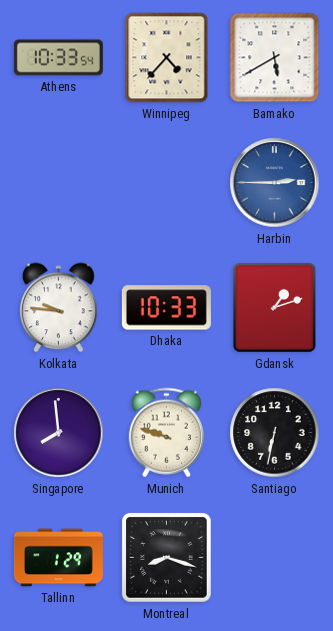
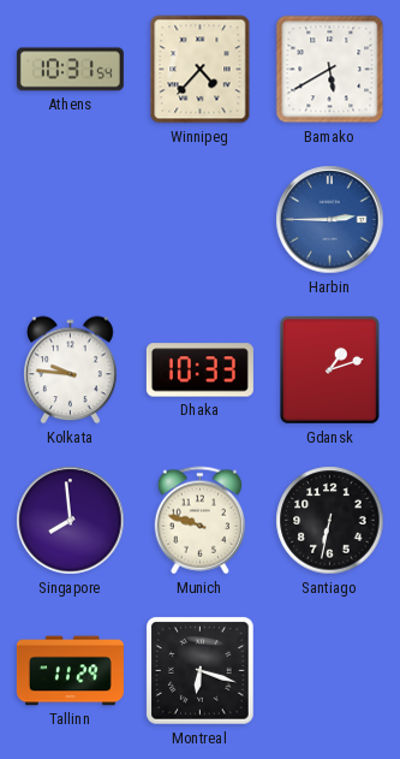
Athens: 10:33 -> 10:31
Tallinn: 1:29 -> 11:29
Montreal: 8:18 -> 6:18
